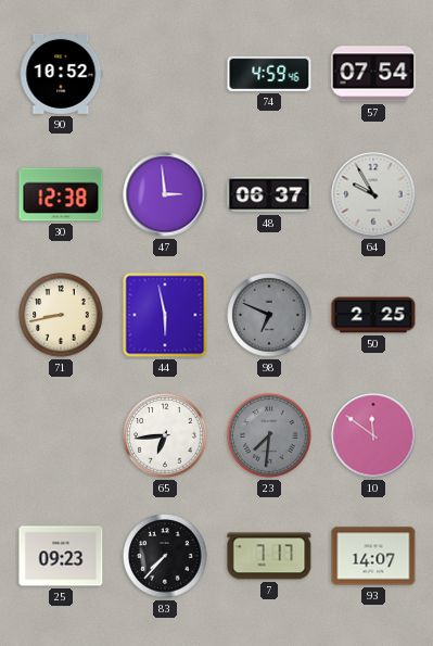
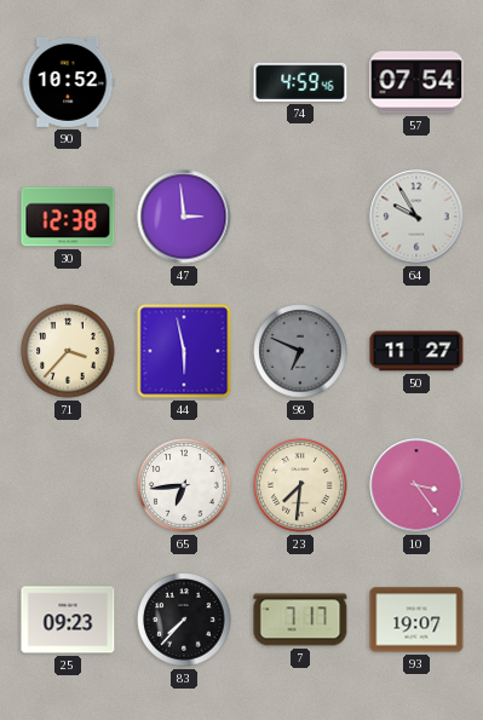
48: 06:37 -> none
71: 8:43 -> 3:37
50: 2:25 -> 11:27
23 dial: grey -> cream
10: 11:51 -> 3:24
93: 14:07 -> 19:07
